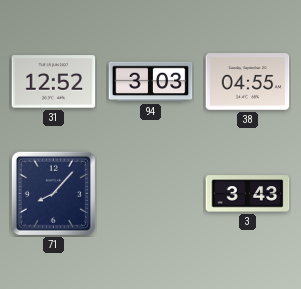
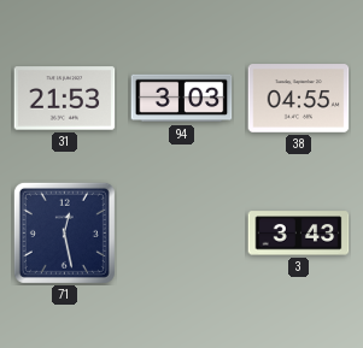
31: 12:52 -> 21:53
71: 8:07 -> 12:28
